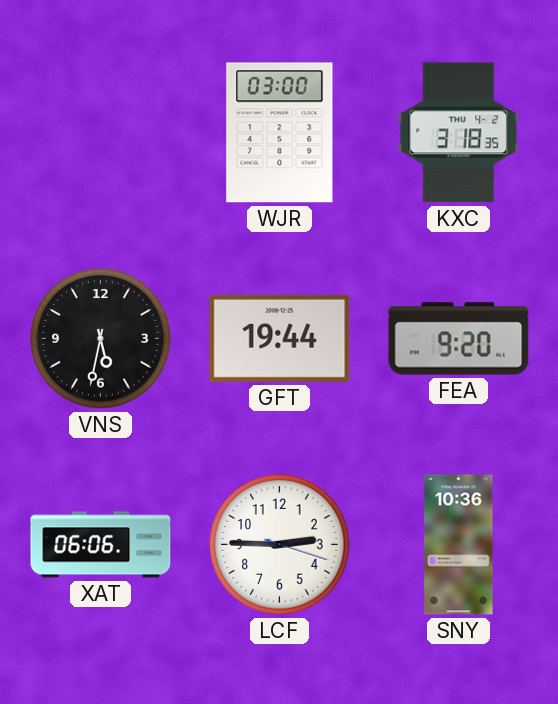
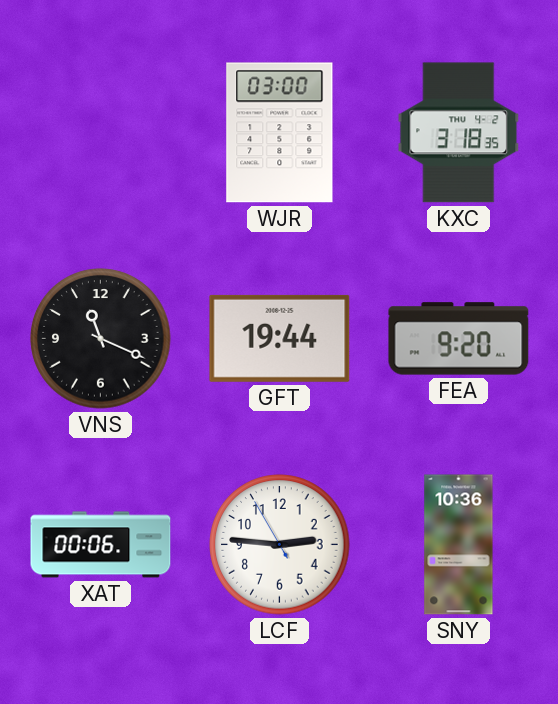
VNS: 5:32 -> 11:19
XAT: 06:06 -> 00:06
LCF: 2:45:18 -> 2:45:55
